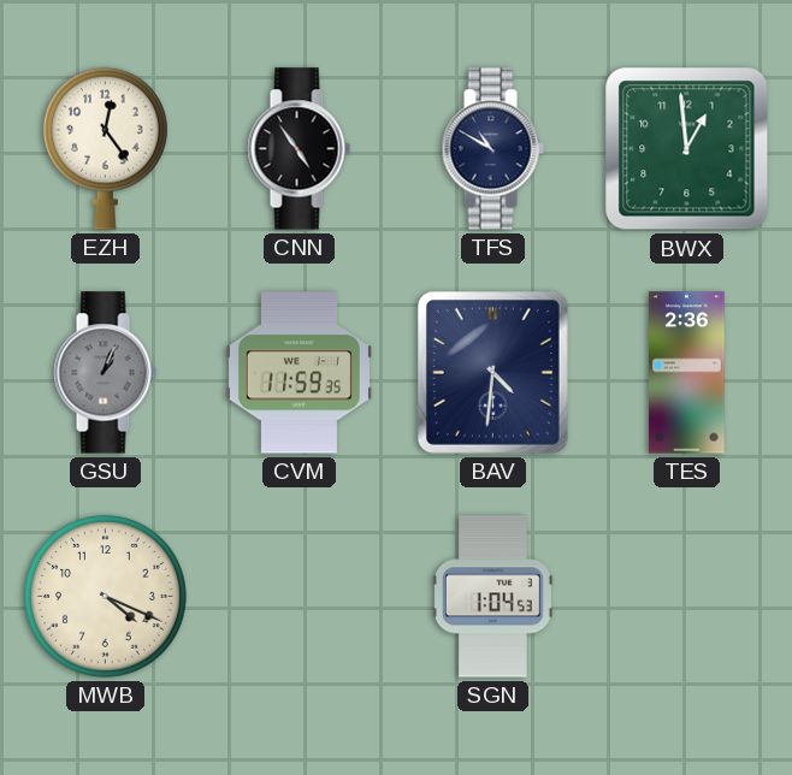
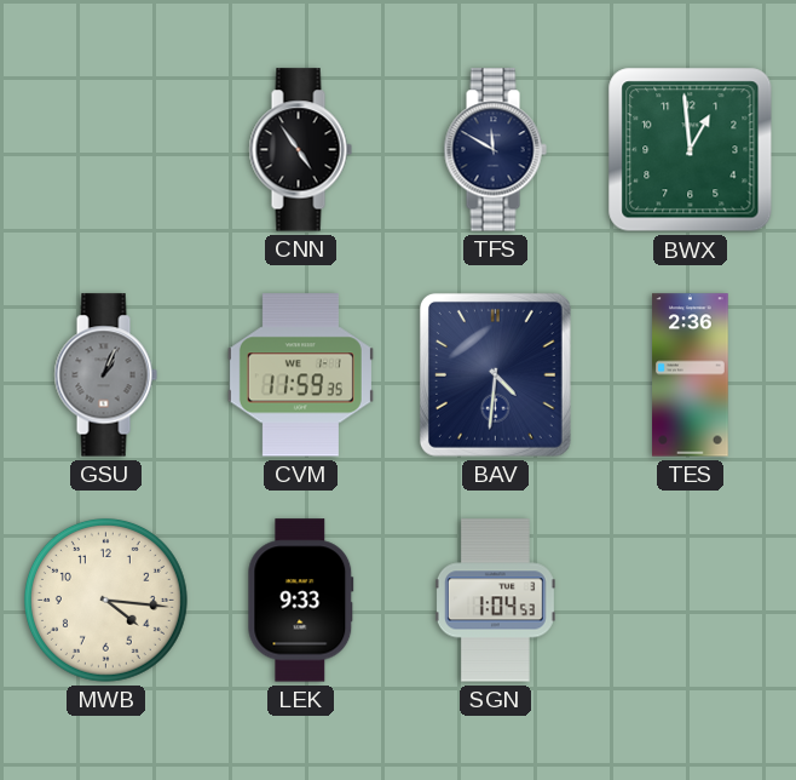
EZH: 12:24 -> none
TFS: 10:50 -> 11:50
MWB: 4:19 -> 4:16
LEK: none -> 9:33
